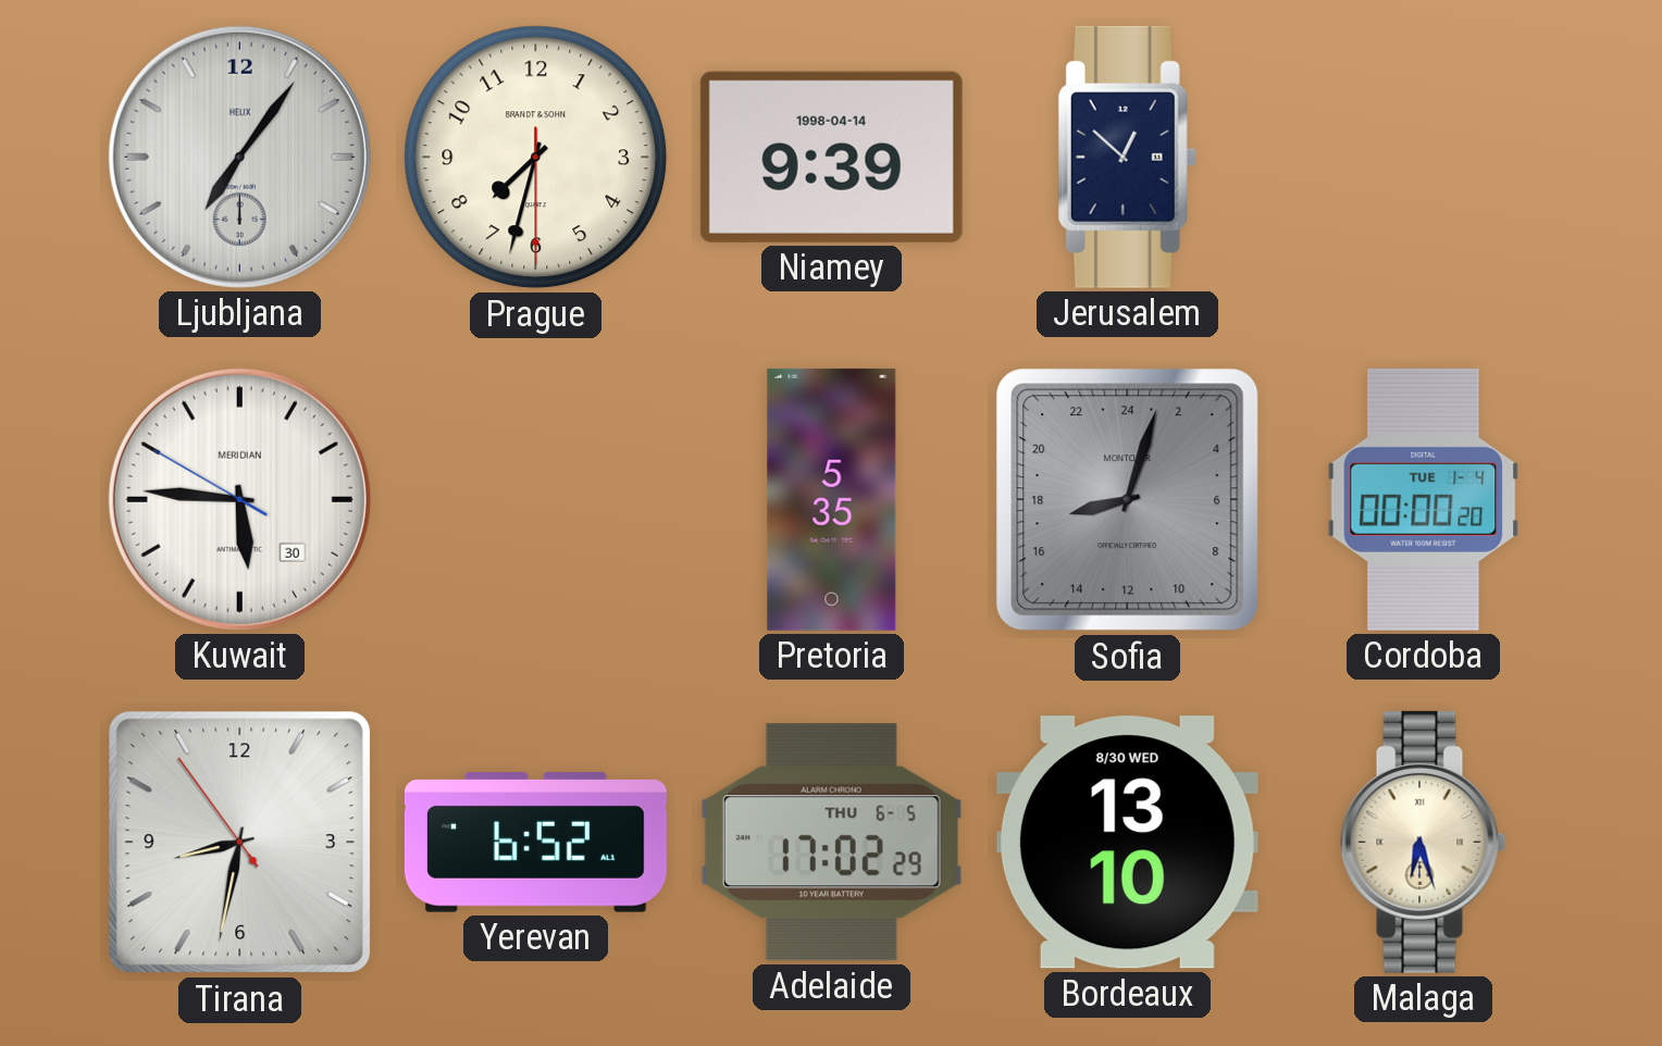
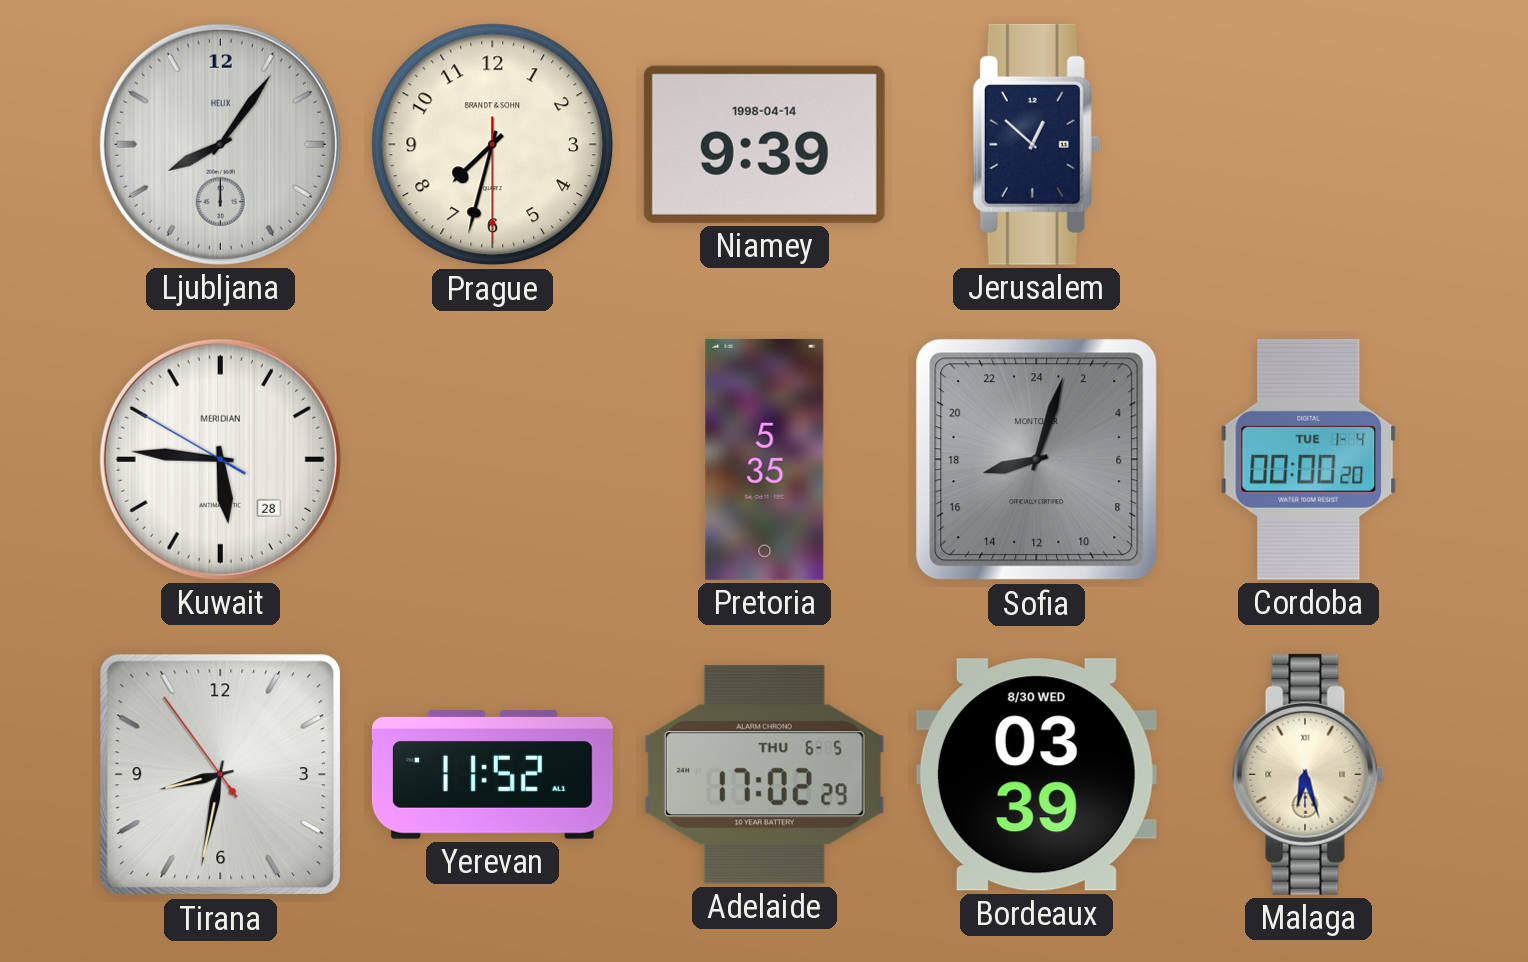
Ljubljana: 7:06 -> 8:06
Kuwait date: 30 -> 28
Yerevan: 6:52 -> 11:52
Bordeaux: 13:10 -> 03:39
